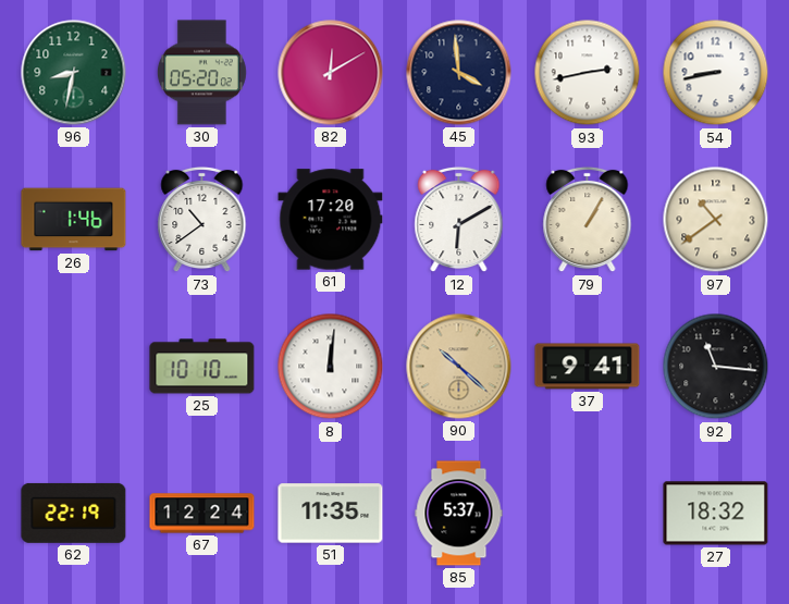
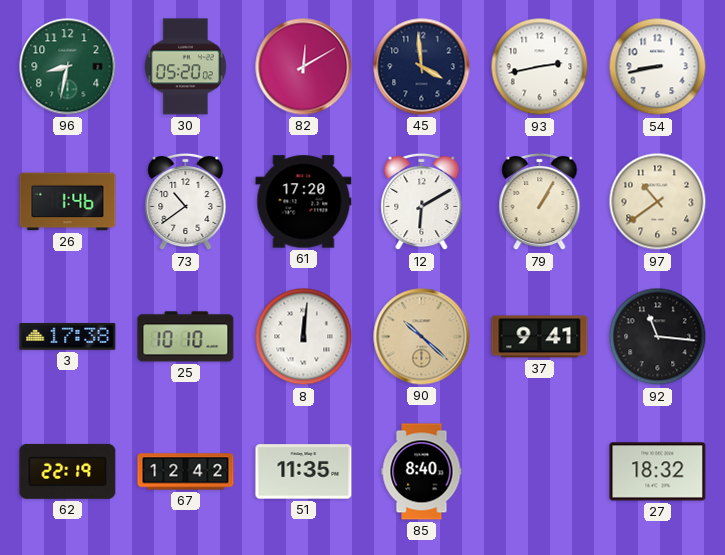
3: none -> 17:38
67: 12:24 -> 12:42
85: 5:37 -> 8:40
